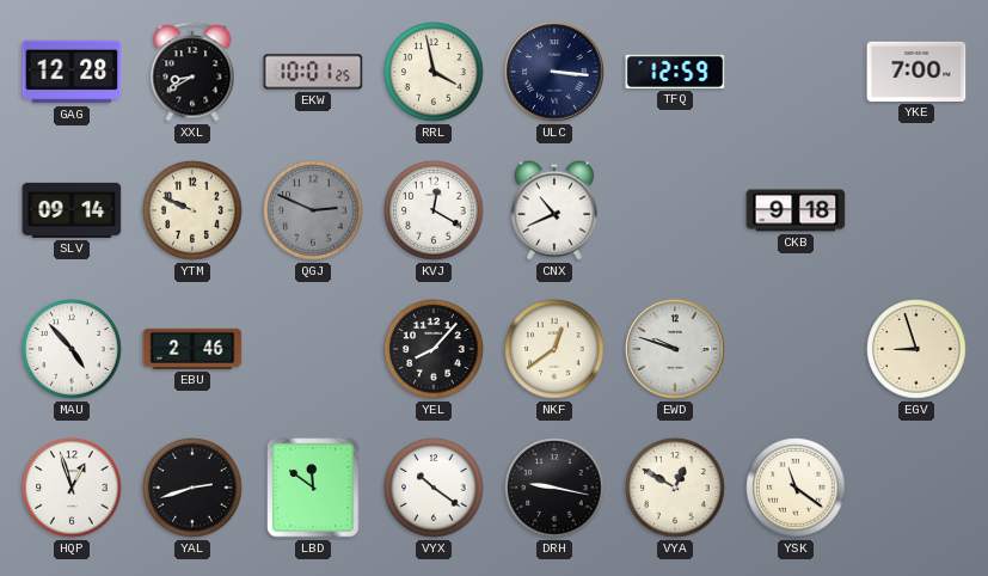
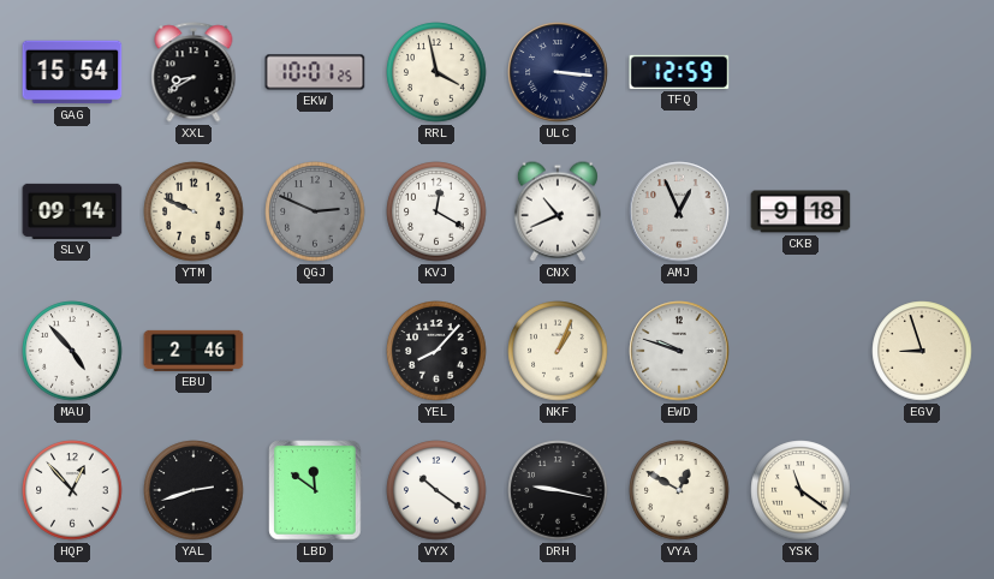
GAG: 12:28 -> 15:54
YKE: 7:00 -> none
AMJ: none -> 12:56
NKF: 12:39 -> 1:04
HQP: 12:57 -> 12:53
